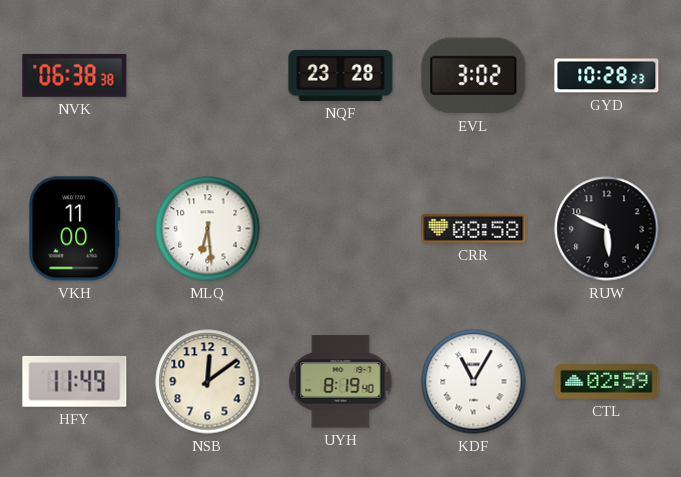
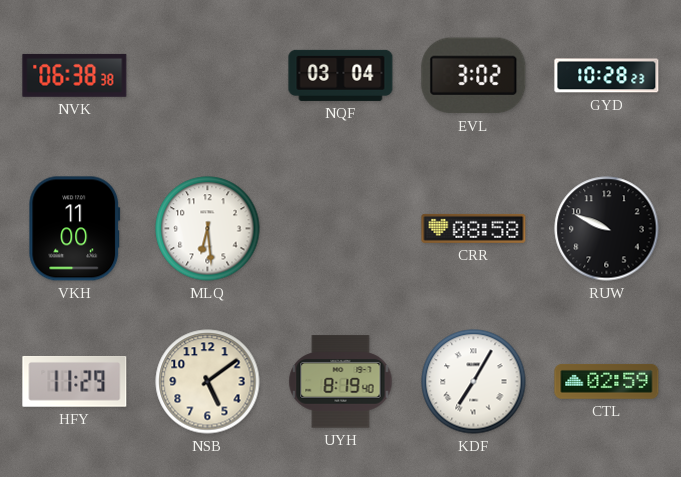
NQF: 23:28 -> 03:04
RUW: 5:49 -> 9:49
HFY: 11:49 -> 11:29
NSB: 12:09 -> 5:09
KDF: 11:05 -> 7:05
